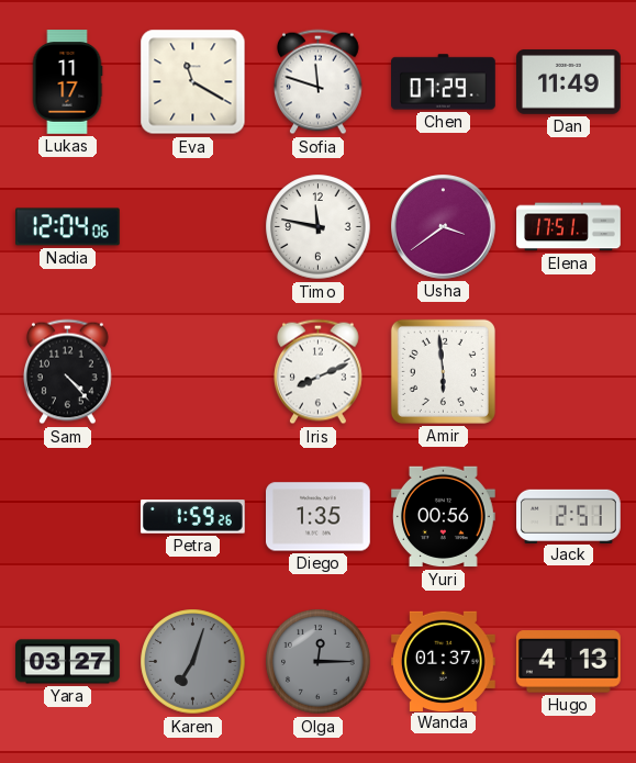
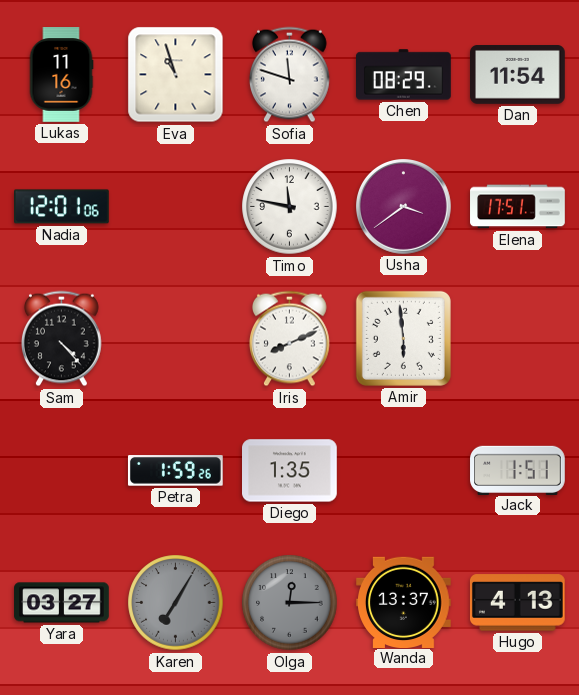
Lukas: 11:17 -> 11:16
Eva: 11:20 -> 10:57
Chen: 07:29 -> 08:29
Dan: 11:49 -> 11:54
Nadia: 12:04 -> 12:01
Yuri: 00:56 -> none
Jack: 2:51 -> 1:51
Karen: 7:03 -> 7:05
Wanda: 01:37 -> 13:37
